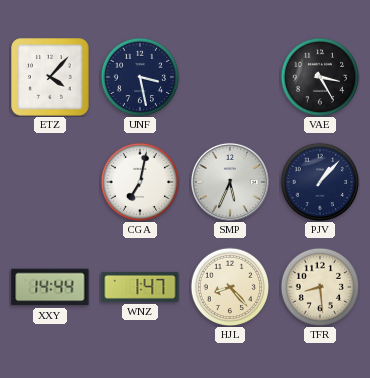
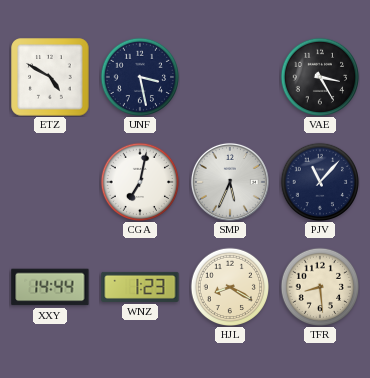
ETZ: 4:07 -> 4:50
PJV: 1:07 -> 11:07
WNZ: 1:47 -> 1:23
HJL: 8:23 -> 8:20
